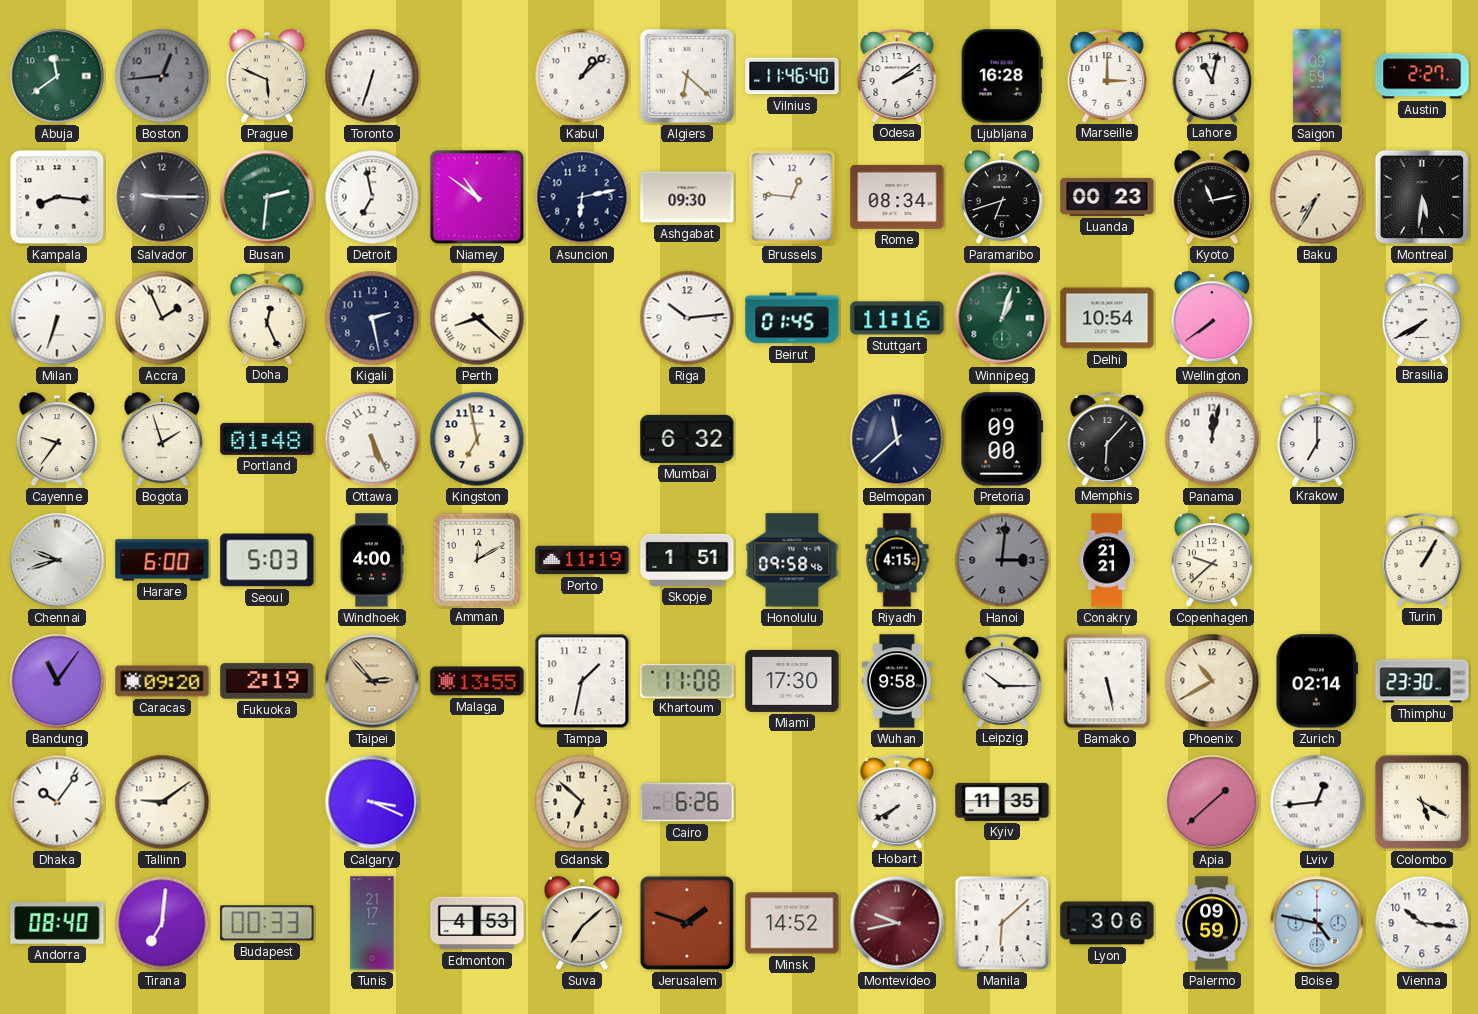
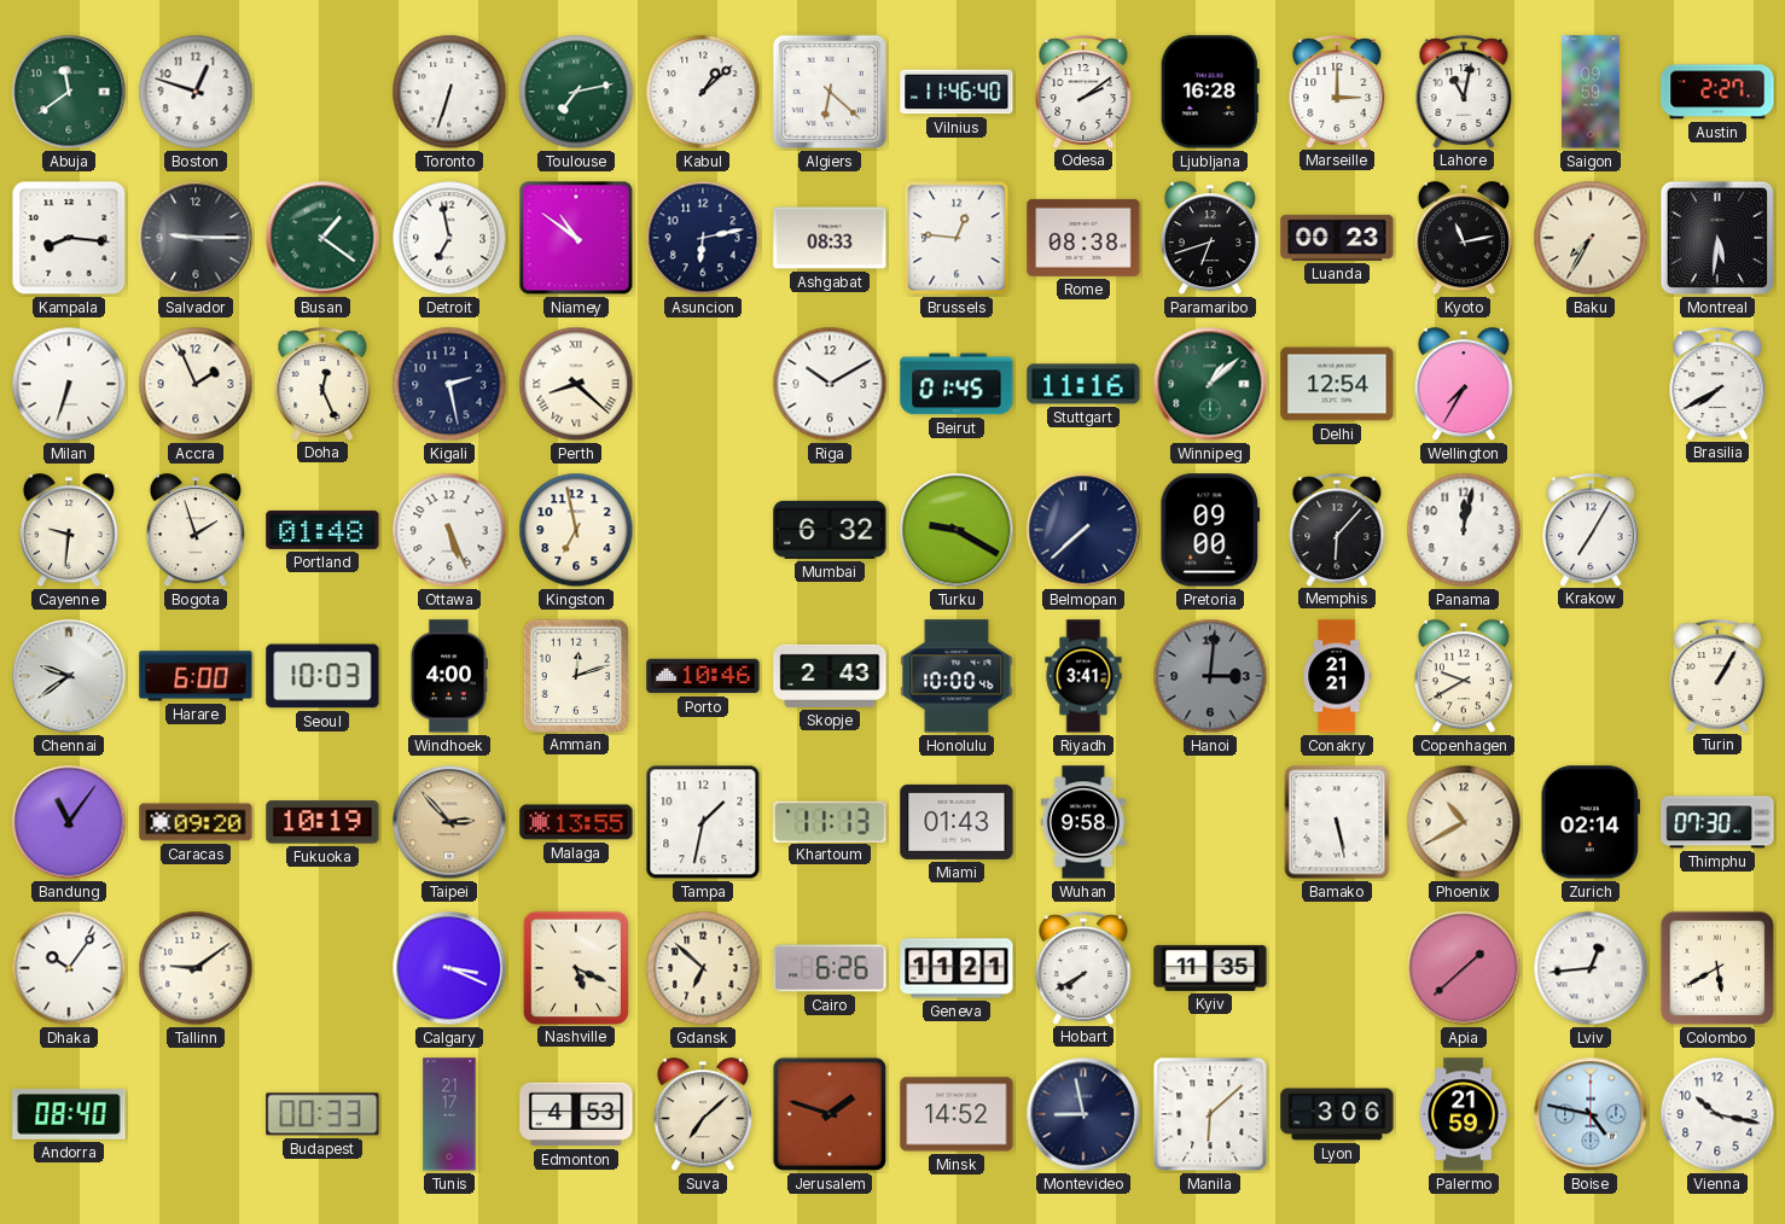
Boston: 12:44 -> 12:48
Boston dial: grey -> white
Prague: 5:49 -> none
Toulouse: none -> 7:13
Busan: 2:31 -> 1:21
Ashgabat: 09:30 -> 08:33
Rome: 08:34 -> 08:38
Riga: 10:14 -> 10:10
Winnipeg: 1:03 -> 1:08
Delhi: 10:54 -> 12:54
Wellington: 7:39 -> 7:35
Cayenne: 9:36 -> 9:31
Turku: none -> 9:20
Belmopan: 11:38 -> 7:38
Krakow: 7:00 -> 7:05
Chennai: 9:42 -> 9:39
Seoul: 5:03 -> 10:03
Amman: 12:10 -> 12:12
Porto: 11:19 -> 10:46
Skopje: 1:51 -> 2:43
Honolulu: 09:58 -> 10:00
Riyadh: 4:15 -> 3:41
Copenhagen: 9:38 -> 9:40
Fukuoka: 2:19 -> 10:19
Khartoum: 11:08 -> 11:13
Miami: 17:30 -> 01:43
Leipzig: 10:15 -> none
Thimphu: 23:30 -> 07:30
Nashville: none -> 5:19
Geneva: none -> 11:21
Colombo: 5:20 -> 5:40
Tirana: 7:01 -> none
Montevideo: 9:43 -> 8:58
Montevideo dial: burgundy -> navy
Palermo: 09:59 -> 21:59
Vienna: 10:16 -> 10:17
